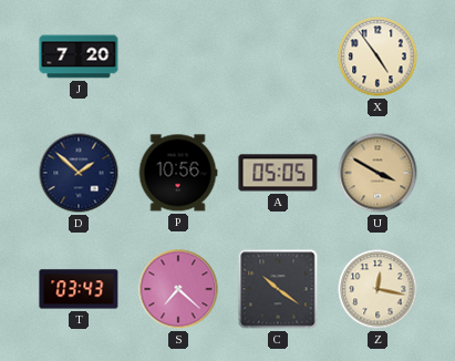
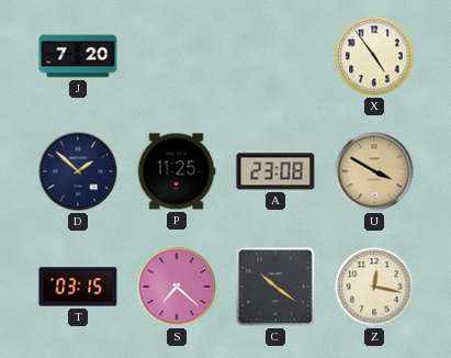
P: 10:56 -> 11:25
A: 05:05 -> 23:08
T: 03:43 -> 03:15
